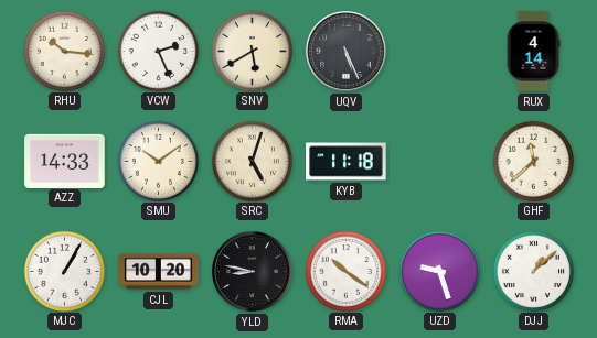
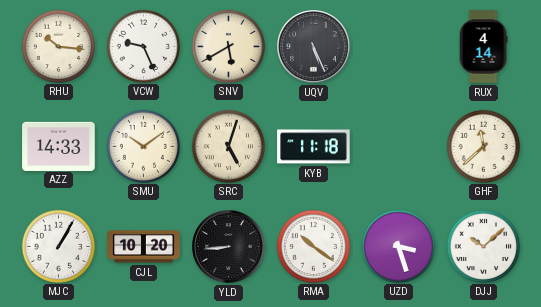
VCW: 2:26 -> 9:26
YLD: 8:47 -> 8:44
UZD: 9:27 -> 3:27
DJJ: 1:08 -> 10:08
